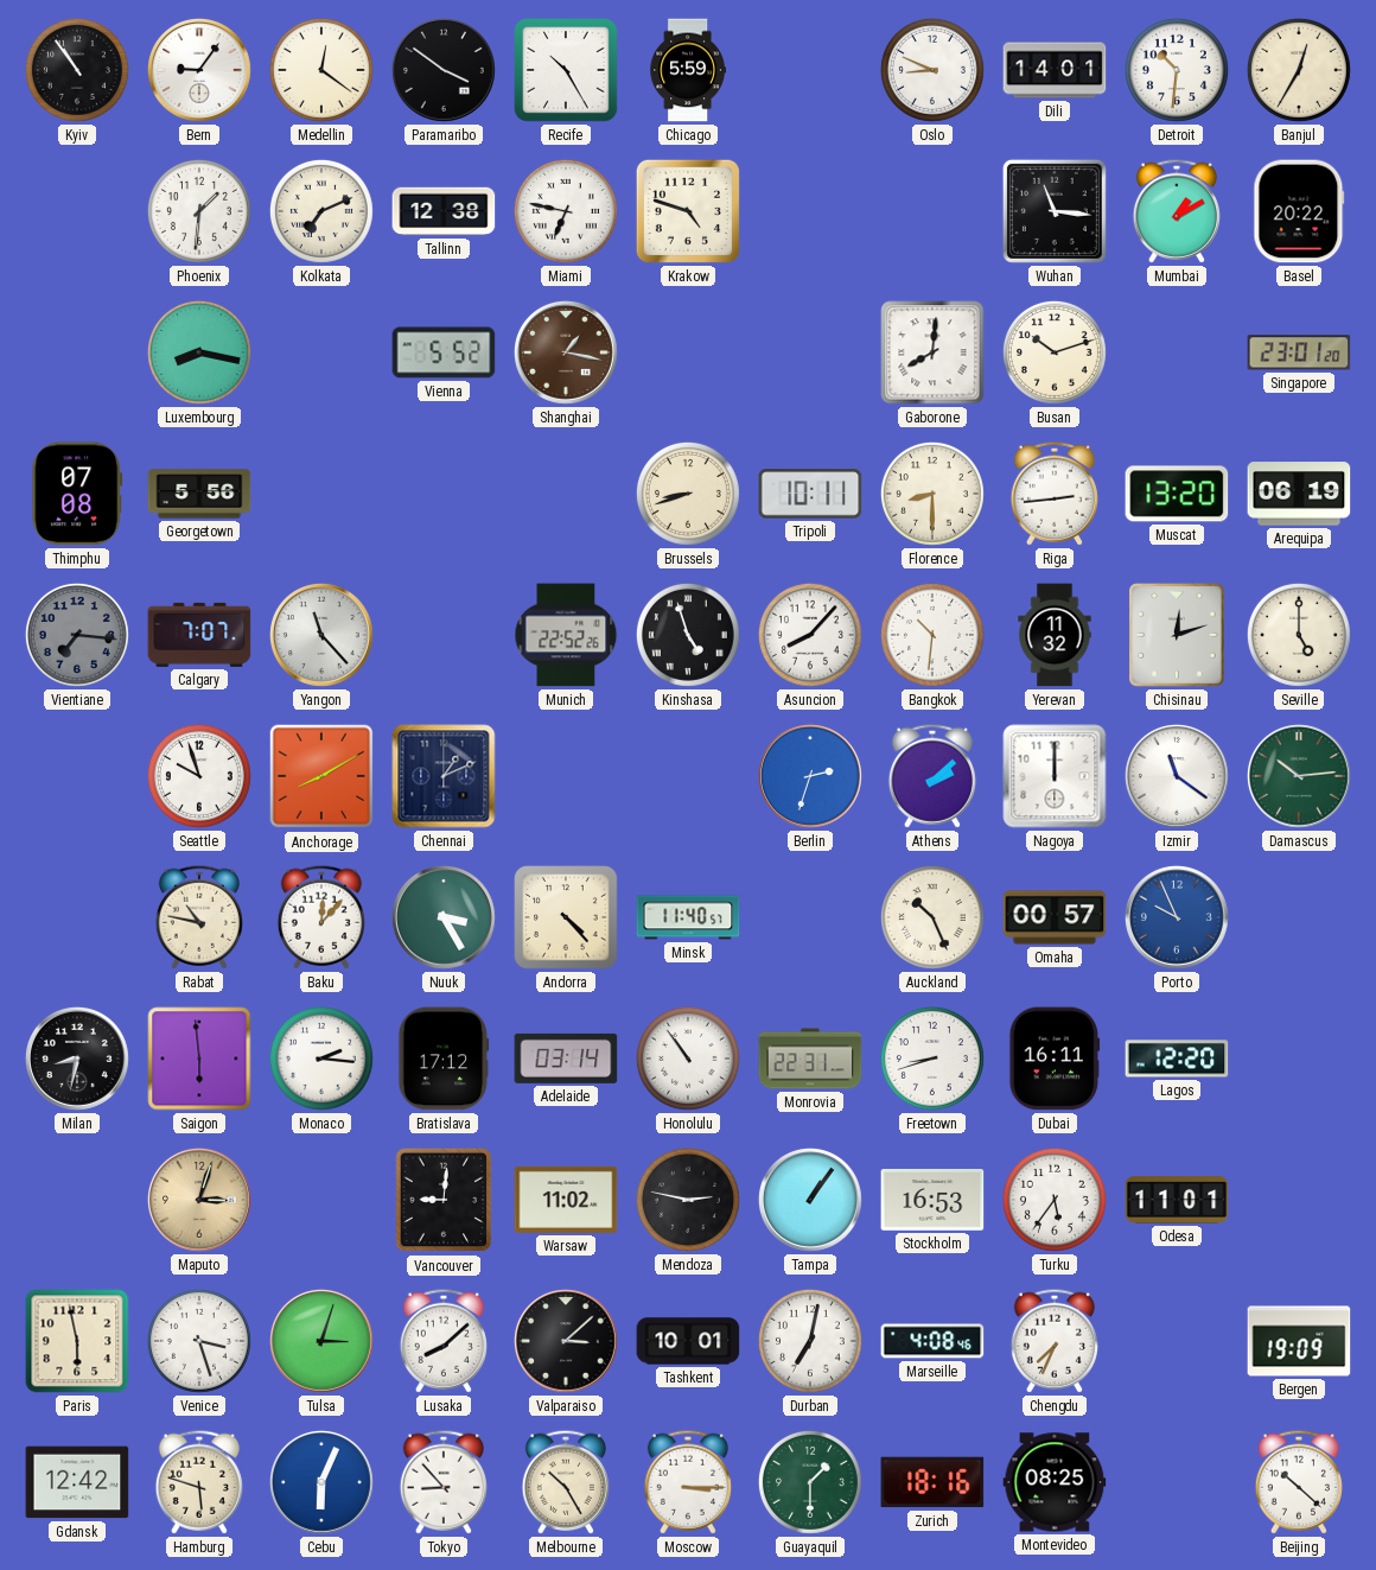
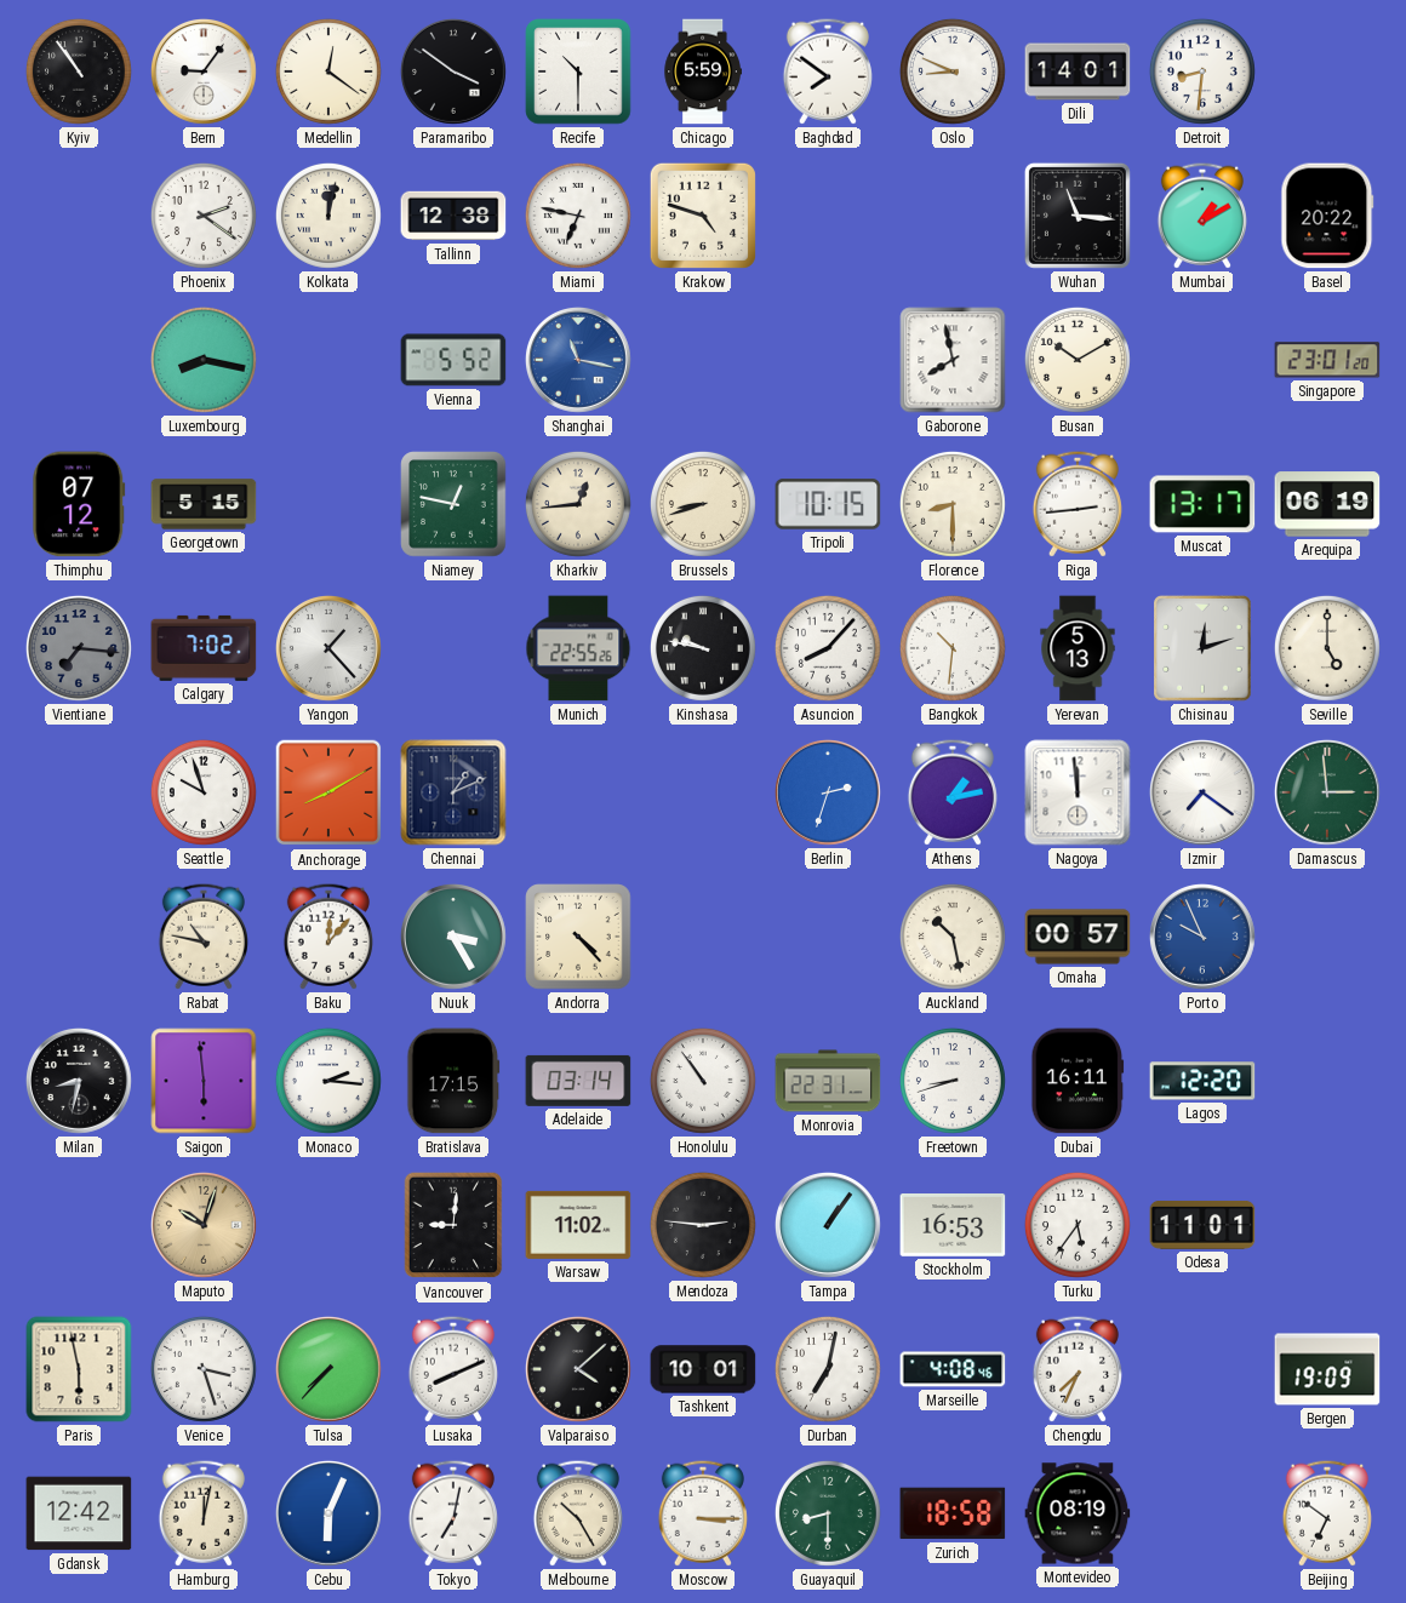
Recife: 10:25 -> 10:30
Baghdad: none -> 7:51
Detroit: 10:31 -> 8:31
Banjul: 12:35 -> none
Phoenix: 1:31 -> 2:21
Kolkata: 7:11 -> 12:02
Shanghai: 1:17 -> 11:17
Shanghai dial: brown -> blue
Gaborone: 8:01 -> 7:58
Busan: 10:12 -> 10:10
Thimphu: 07:08 -> 07:12
Georgetown: 5:56 -> 5:15
Niamey: none -> 12:47
Kharkiv: none -> 12:44
Tripoli: 10:11 -> 10:15
Muscat: 13:20 -> 13:17
Calgary: 7:07 -> 7:02
Yangon: 11:23 -> 1:23
Munich: 22:52 -> 22:55
Kinshasa: 4:57 -> 9:47
Yerevan: 11:32 -> 5:13
Athens: 2:08 -> 1:13
Nagoya: 12:00 -> 11:59
Izmir: 11:21 -> 7:21
Damascus: 10:14 -> 2:59
Minsk: 11:40 -> none
Auckland: 10:26 -> 10:28
Bratislava: 17:12 -> 17:15
Maputo: 3:03 -> 10:03
Mendoza: 2:47 -> 2:46
Tulsa: 3:03 -> 7:37
Lusaka: 8:08 -> 8:11
Valparaiso: 3:08 -> 4:08
Hamburg: 5:48 -> 12:02
Tokyo: 8:53 -> 7:02
Guayaquil: 1:30 -> 8:30
Zurich: 18:16 -> 18:58
Montevideo: 08:25 -> 08:19
Beijing: 10:22 -> 6:51
